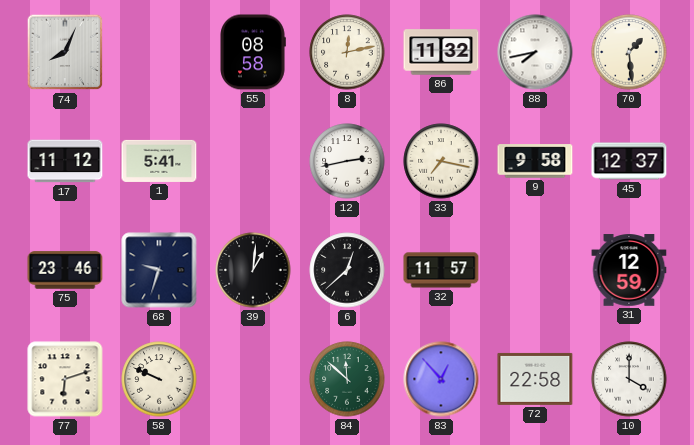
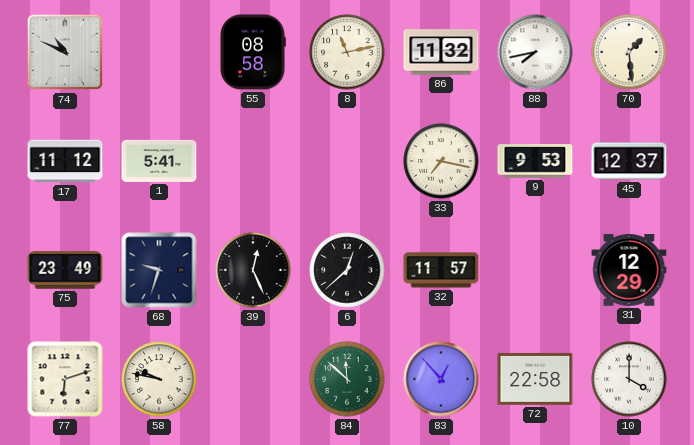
74: 8:04 -> 10:49
8: 12:13 -> 11:13
12: 2:43 -> none
9: 9:58 -> 9:53
75: 23:46 -> 23:49
39: 1:01 -> 12:26
31: 12:59 -> 12:29
58: 9:49 -> 9:47
